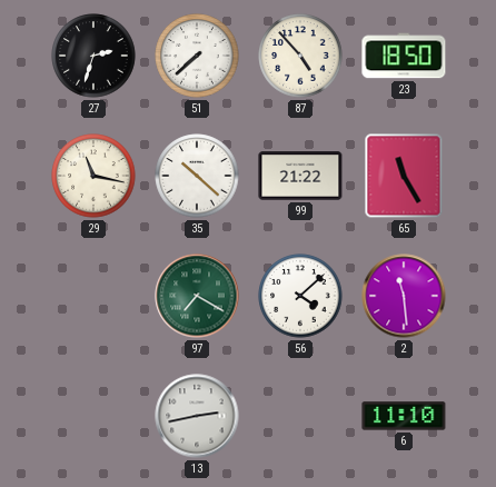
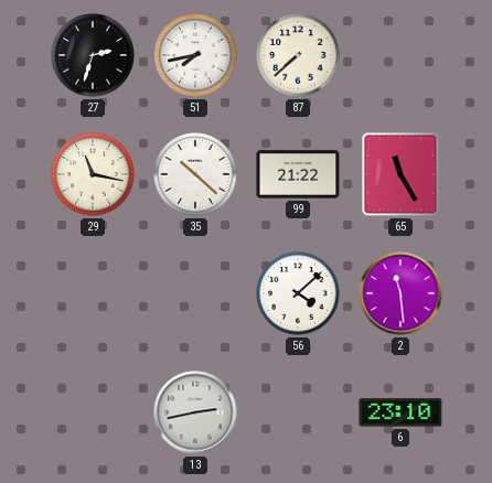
51: 7:38 -> 7:43
87: 4:53 -> 7:38
23: 18:50 -> none
97: 7:20 -> none
6: 11:10 -> 23:10
